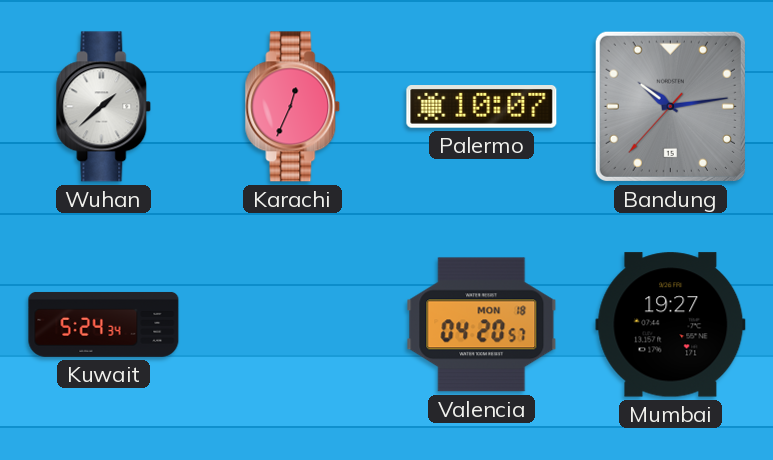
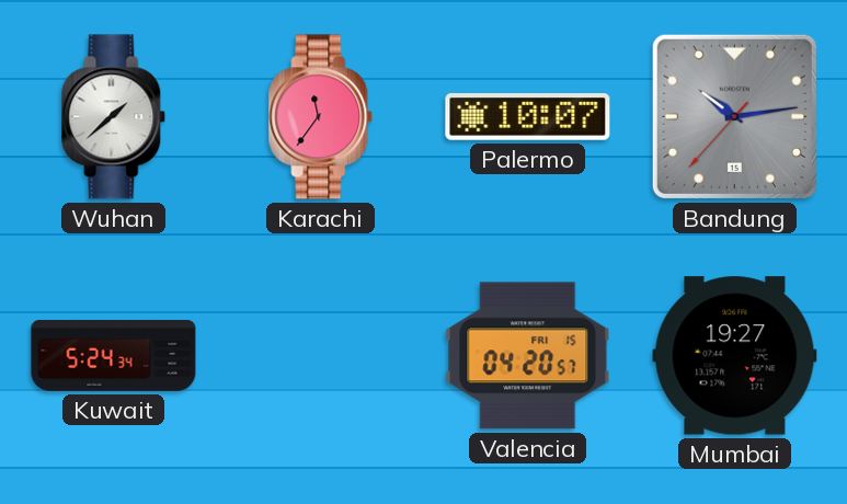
Karachi: 12:34 -> 11:36
Valencia date: MON 18 -> FRI 15
